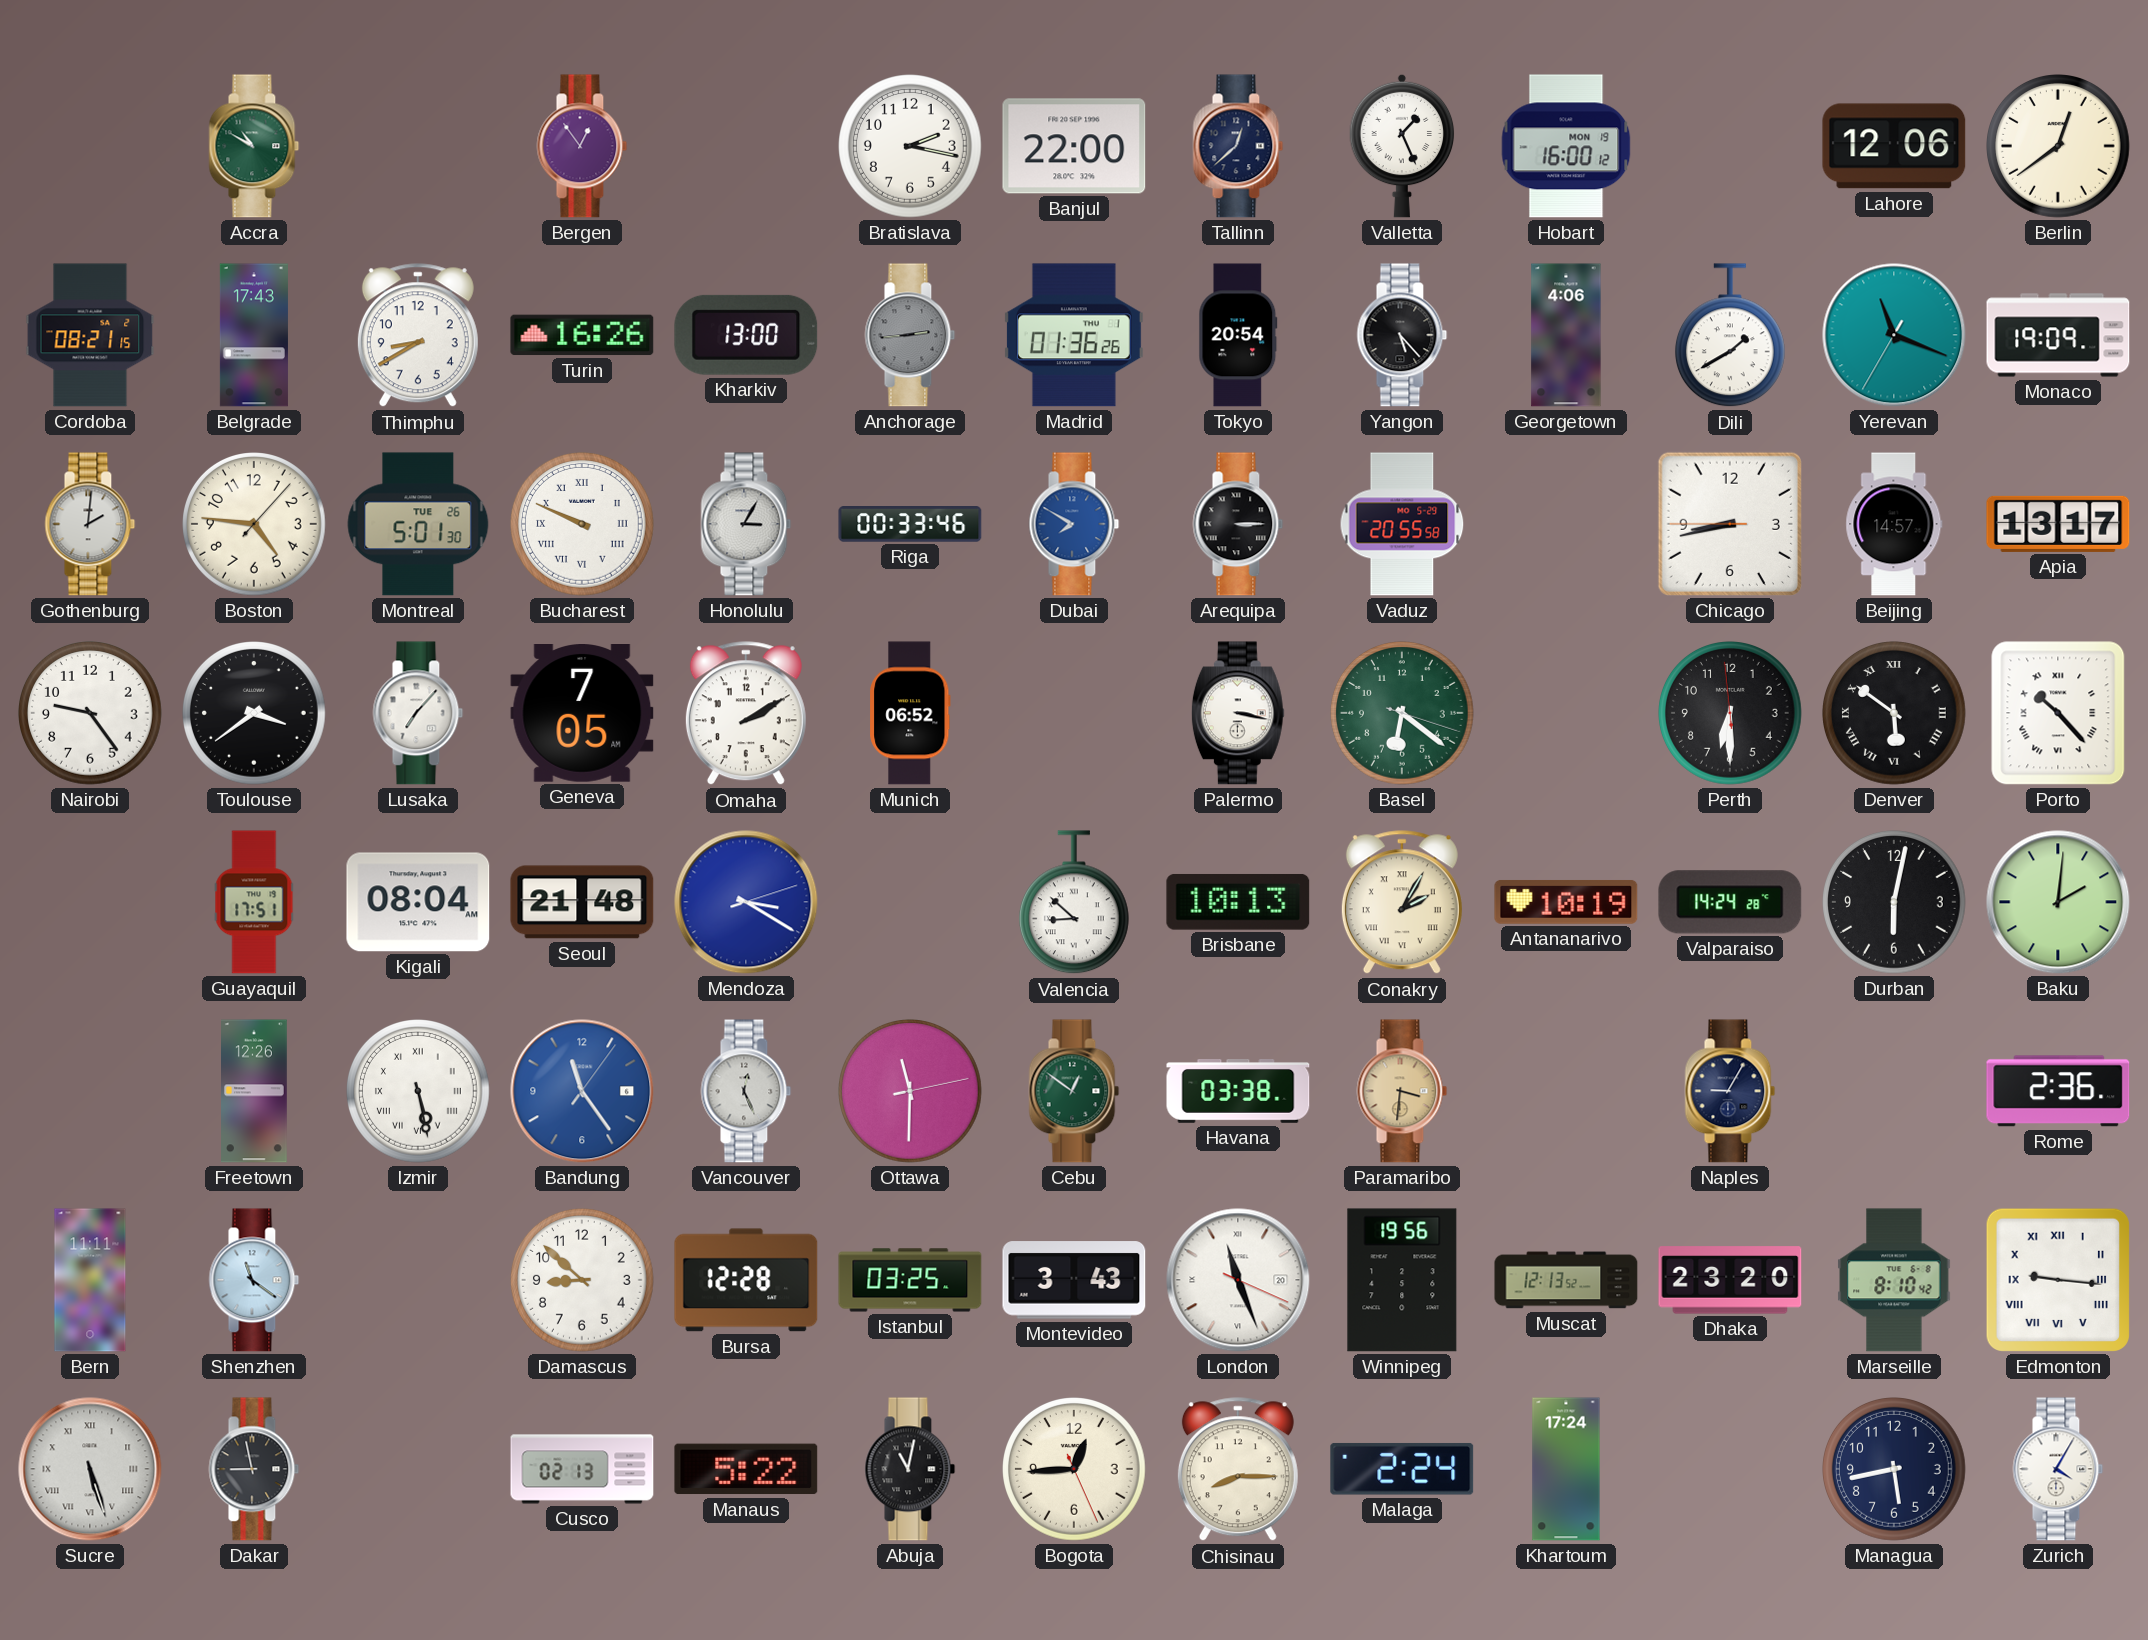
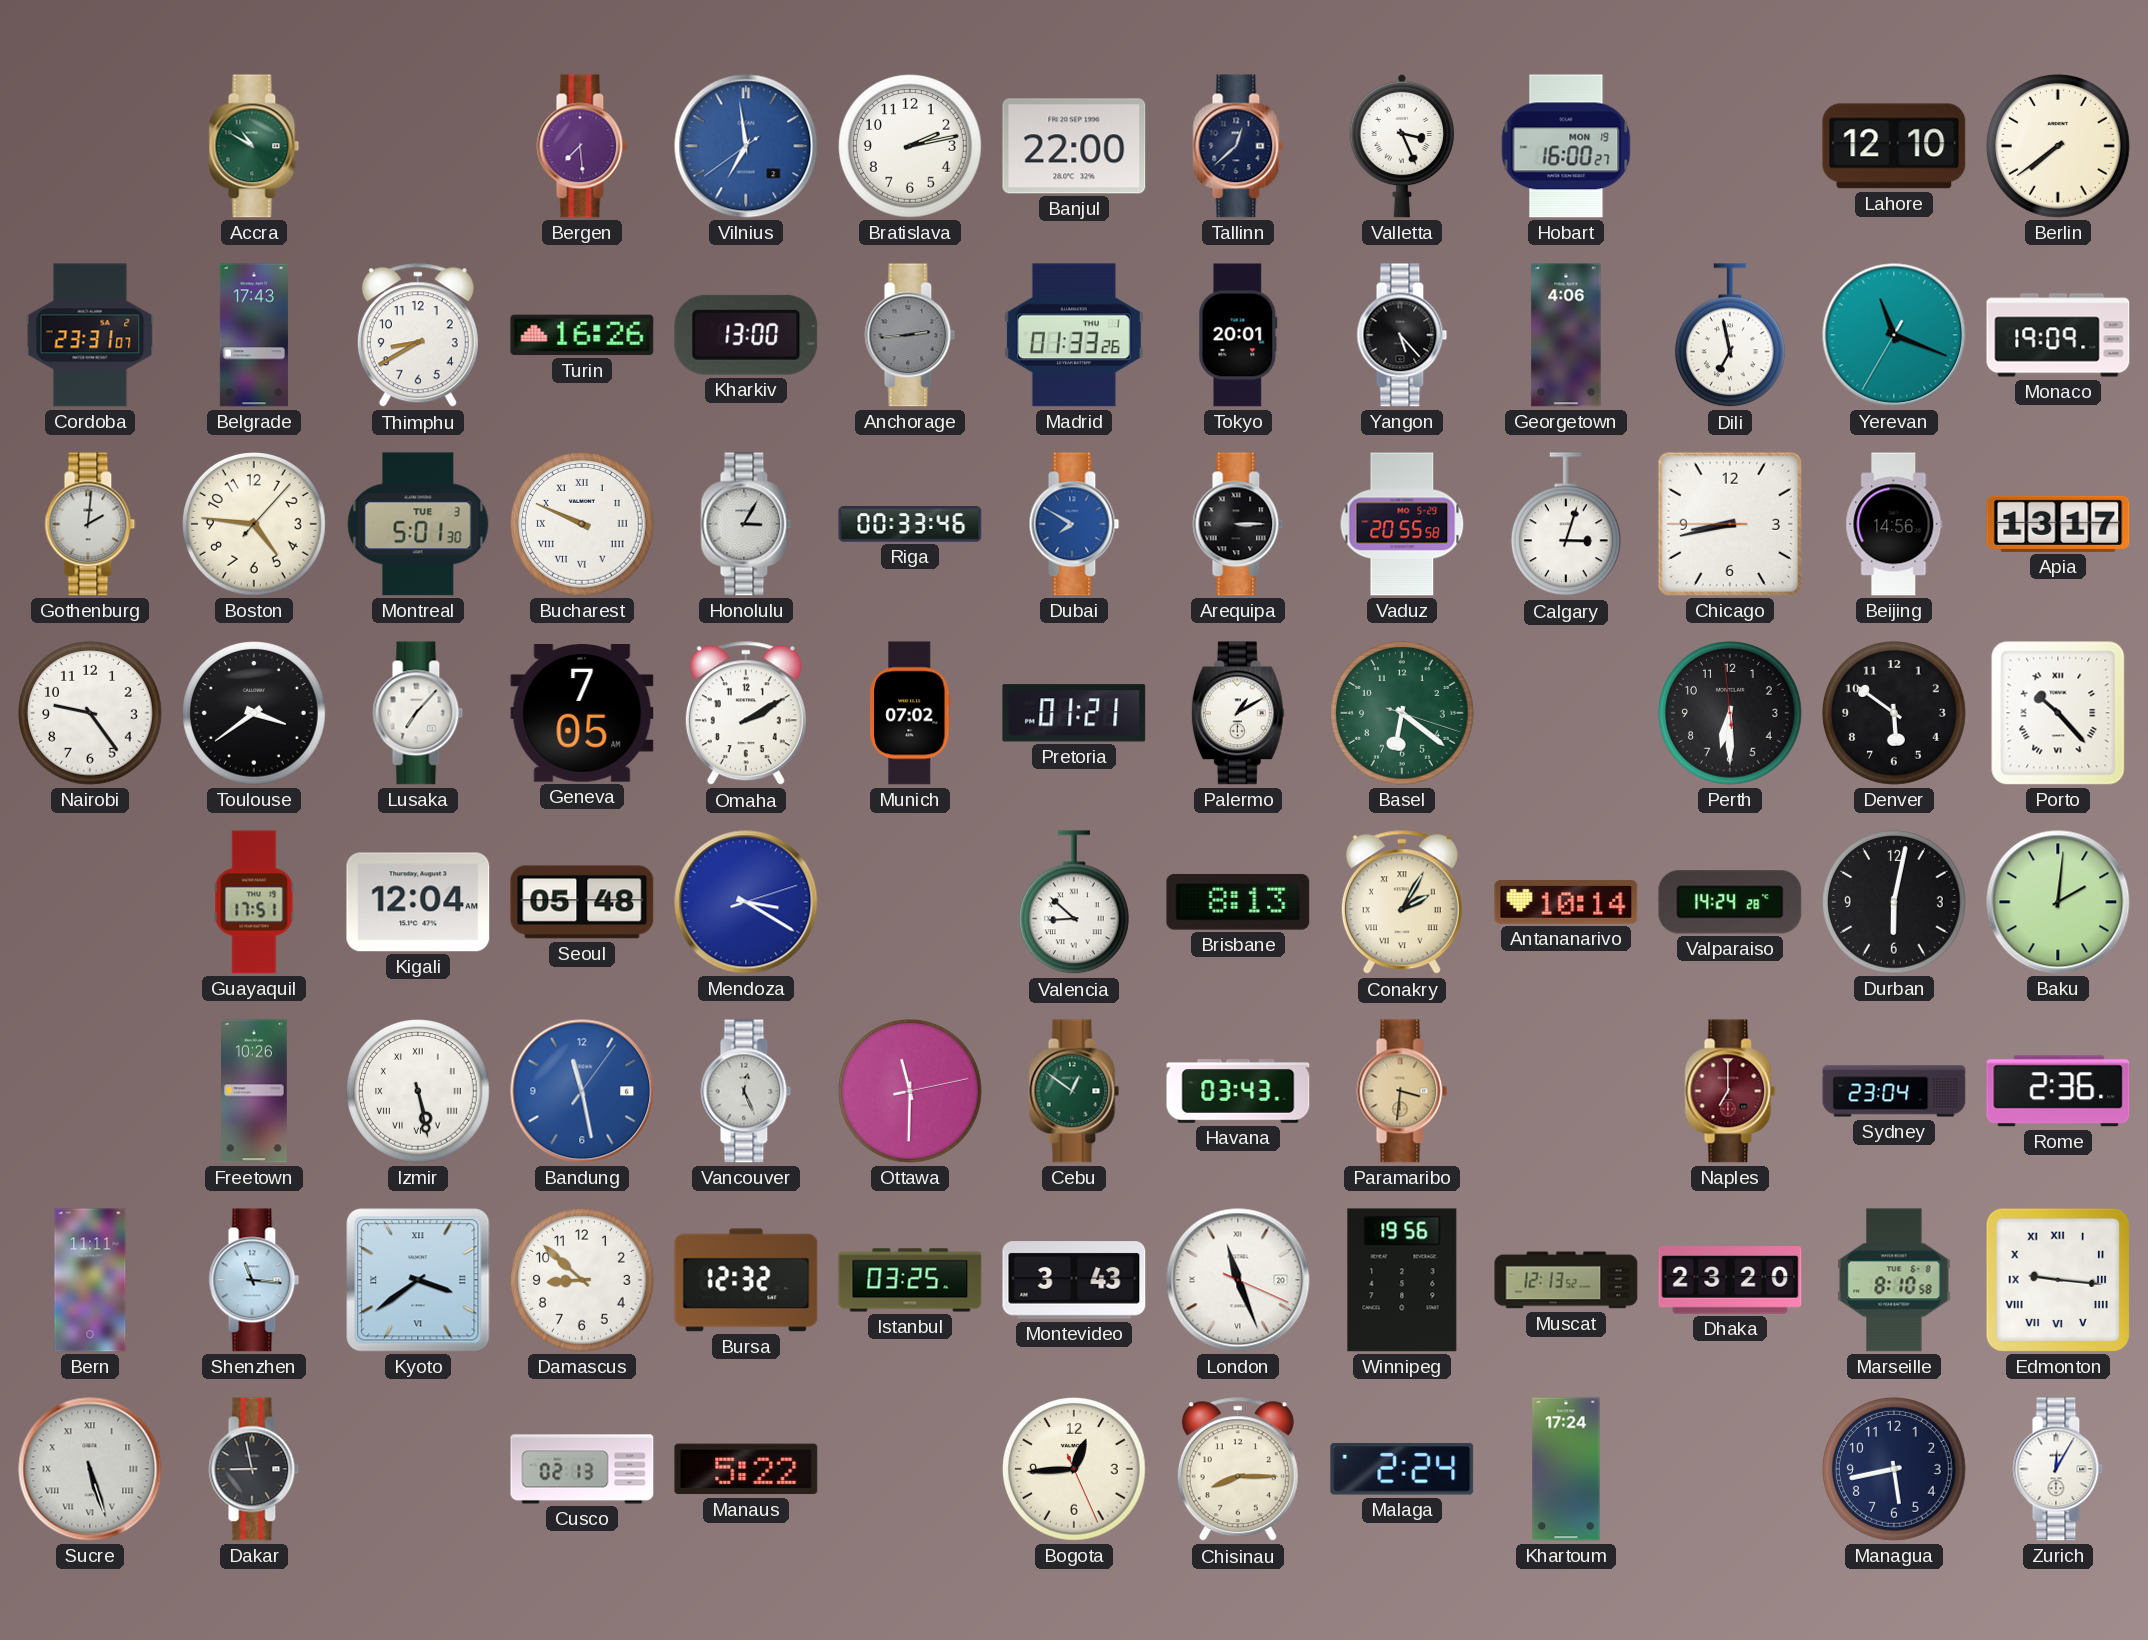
Bergen: 12:54 -> 7:29
Vilnius: none -> 6:58
Bratislava: 2:17 -> 2:13
Valletta: 1:26 -> 3:26
Hobart: 16:00:12 -> 16:00:27
Lahore: 12:06 -> 12:10
Berlin: 12:39 -> 7:39
Cordoba: 08:21 -> 23:31
Madrid: 01:36 -> 01:33
Tokyo: 20:54 -> 20:01
Dili: 1:40 -> 6:58
Montreal date: TUE 26 -> TUE 3
Calgary: none -> 3:03
Beijing: 14:57 -> 14:56
Munich: 06:52 -> 07:02
Pretoria: none -> 01:21
Palermo: 3:17 -> 1:10
Denver numerals: Roman -> Arabic
Kigali: 08:04 -> 12:04
Seoul: 21:48 -> 05:48
Brisbane: 10:13 -> 8:13
Antananarivo: 10:19 -> 10:14
Freetown: 12:26 -> 10:26
Bandung: 11:24 -> 11:28
Havana: 03:38 -> 03:43
Naples: 9:05 -> 7:00
Naples dial: navy -> burgundy
Sydney: none -> 23:04
Shenzhen: 11:21 -> 11:16
Kyoto: none -> 3:39
Bursa: 12:28 -> 12:32
Marseille: 8:10:42 -> 8:10:58
Abuja: 11:02 -> none
Zurich: 4:05 -> 12:05
